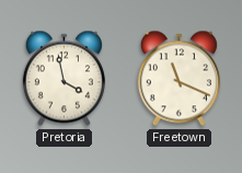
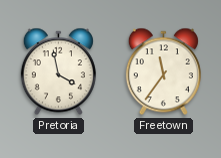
Freetown: 11:19 -> 11:36
